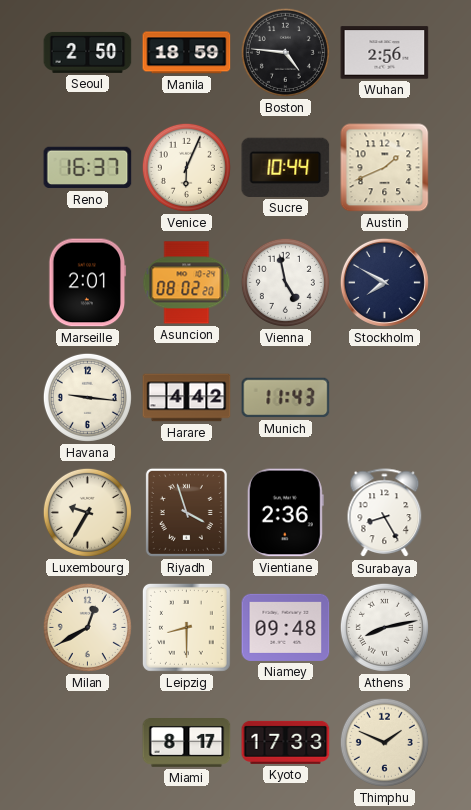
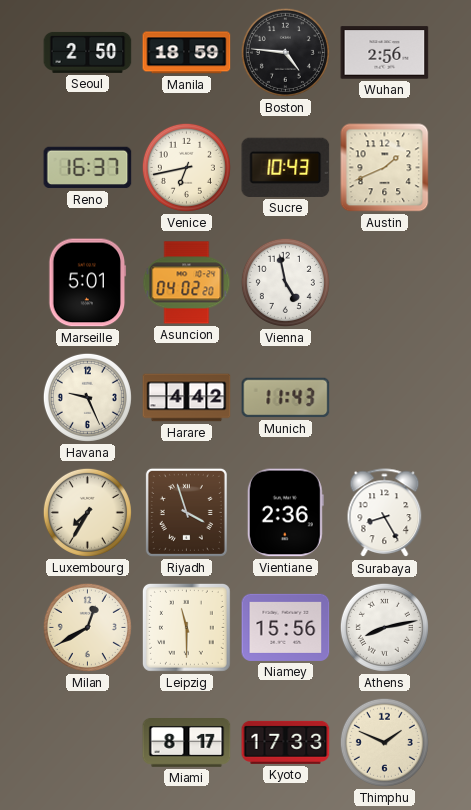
Venice: 6:04 -> 6:43
Sucre: 10:44 -> 10:43
Marseille: 2:01 -> 5:01
Asuncion: 08:02 -> 04:02
Stockholm: 7:50 -> none
Havana: 9:16 -> 9:26
Luxembourg: 9:35 -> 7:35
Leipzig: 8:30 -> 11:30
Niamey: 09:48 -> 15:56
